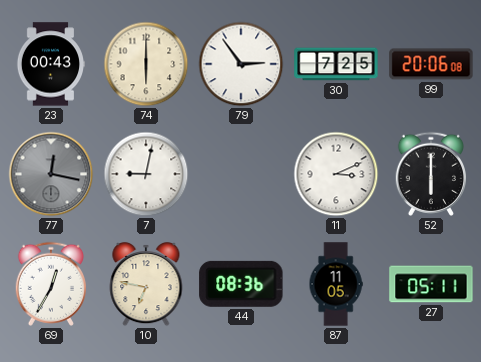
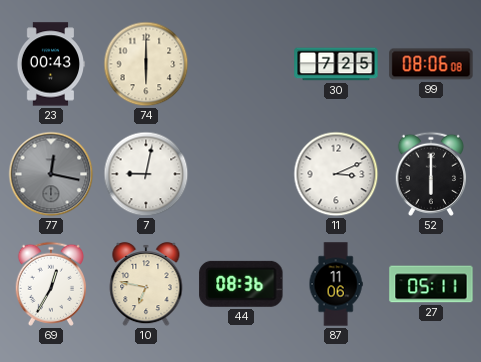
79: 2:54 -> none
99: 20:06 -> 08:06
87: 11:05 -> 11:06
